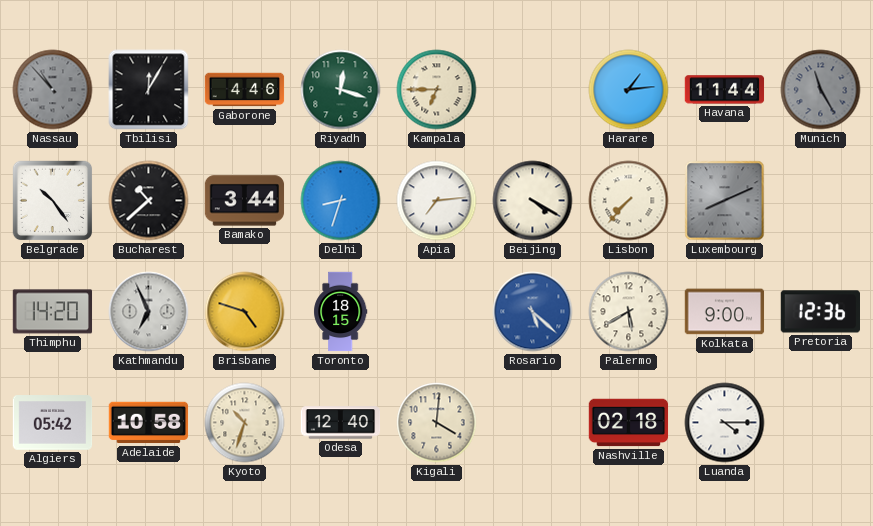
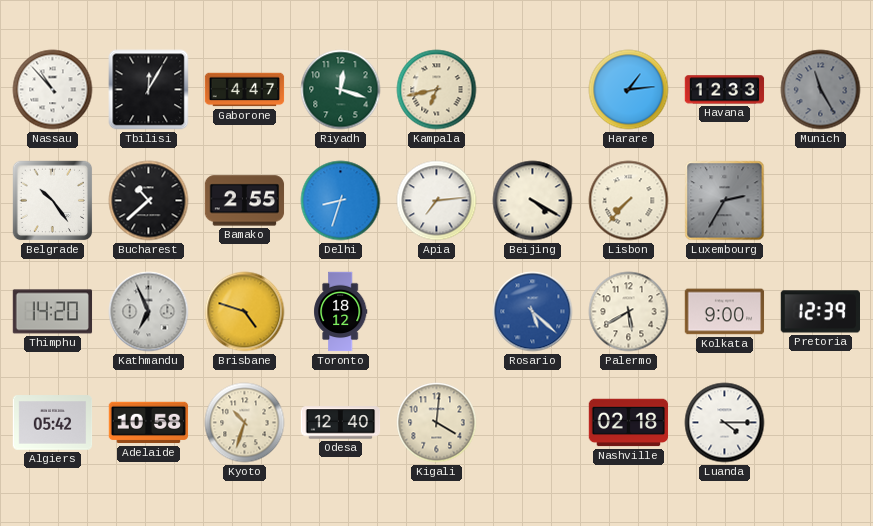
Nassau dial: grey -> white
Gaborone: 4:46 -> 4:47
Kampala: 6:45 -> 6:43
Havana: 11:44 -> 12:33
Bamako: 3:44 -> 2:55
Luxembourg: 8:11 -> 2:35
Toronto: 18:15 -> 18:12
Pretoria: 12:36 -> 12:39
